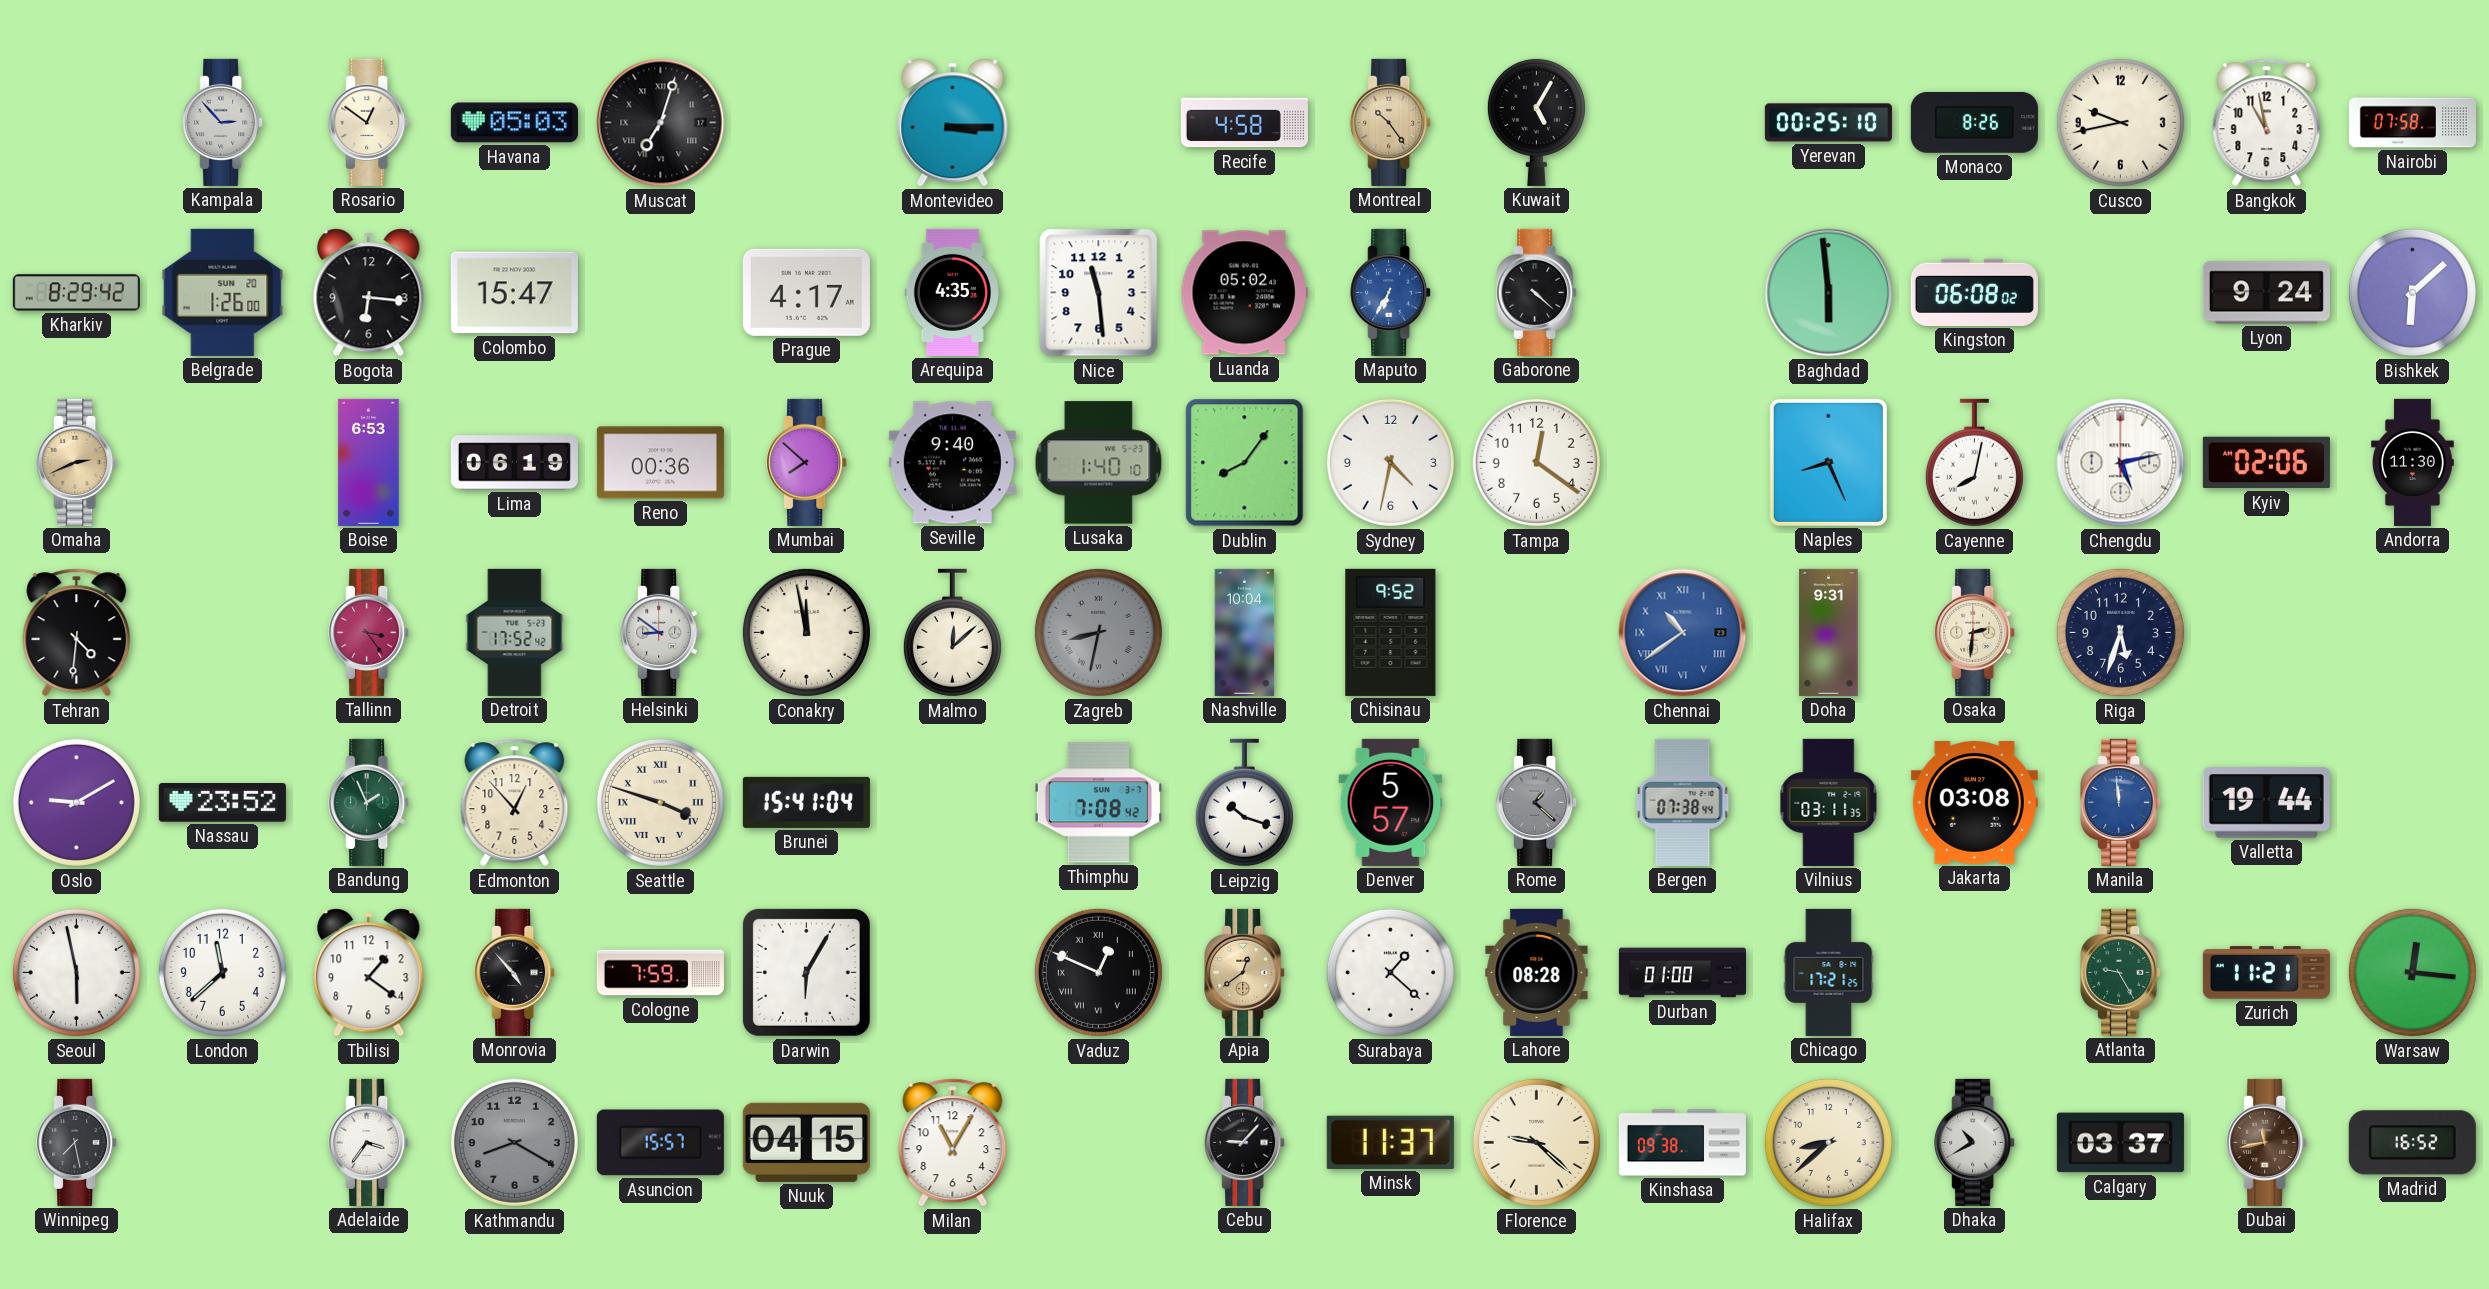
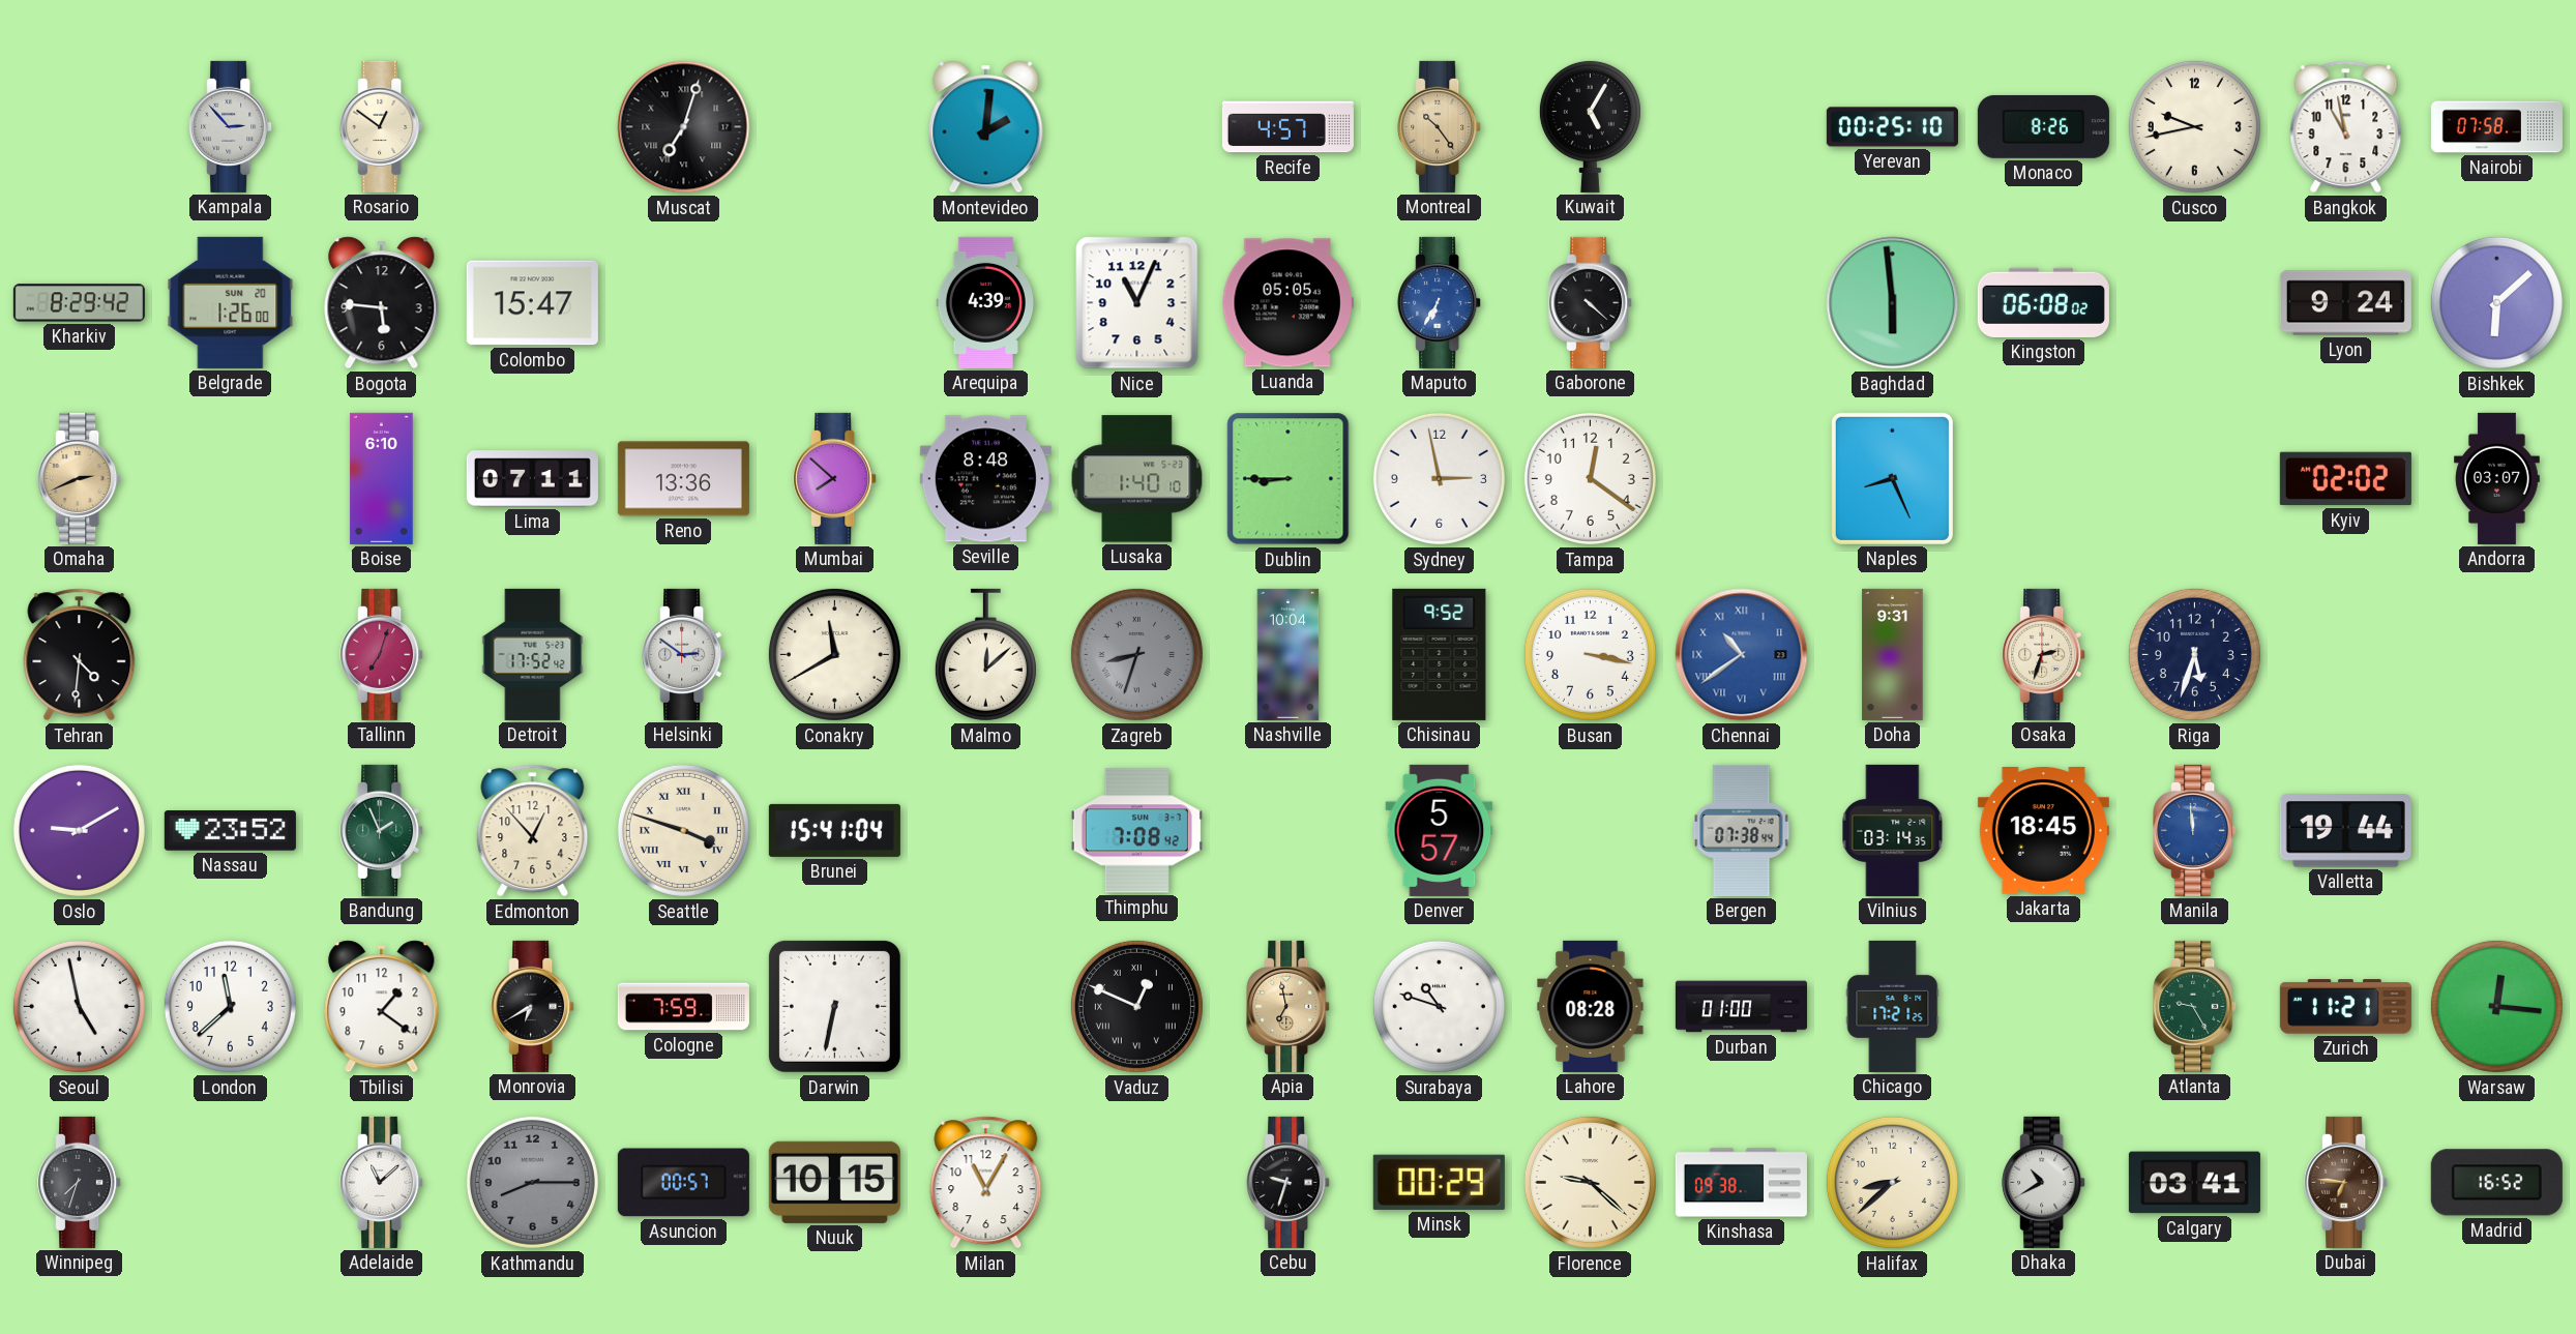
Havana: 05:03 -> none
Montevideo: 3:15 -> 2:01
Recife: 4:58 -> 4:57
Bogota: 6:16 -> 5:46
Prague: 4:17 -> none
Arequipa: 4:35 -> 4:39
Nice: 11:29 -> 11:04
Luanda: 05:02 -> 05:05
Boise: 6:53 -> 6:10
Lima: 06:19 -> 07:11
Reno: 00:36 -> 13:36
Seville: 9:40 -> 8:48
Dublin: 8:06 -> 8:45
Sydney: 4:32 -> 2:58
Cayenne: 8:02 -> none
Chengdu: 5:13 -> none
Kyiv: 02:06 -> 02:02
Andorra: 11:30 -> 03:07
Tallinn: 3:24 -> 7:03
Helsinki: 8:51 -> 2:51
Conakry: 11:58 -> 11:40
Zagreb: 8:32 -> 8:33
Busan: none -> 3:17
Osaka: 2:31 -> 2:33
Leipzig: 10:18 -> none
Rome: 1:22 -> none
Vilnius: 03:11 -> 03:14
Jakarta: 03:08 -> 18:45
Seoul: 5:58 -> 4:58
Monrovia: 4:53 -> 6:40
Darwin: 6:05 -> 6:32
Apia: 12:39 -> 6:58
Surabaya: 1:22 -> 10:48
Winnipeg: 7:28 -> 7:33
Adelaide: 3:36 -> 11:08
Kathmandu: 8:20 -> 8:15
Asuncion: 15:57 -> 00:57
Nuuk: 04:15 -> 10:15
Cebu: 9:07 -> 9:33
Minsk: 11:37 -> 00:29
Calgary: 03:37 -> 03:41
Dubai: 11:43 -> 6:46
